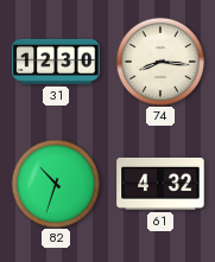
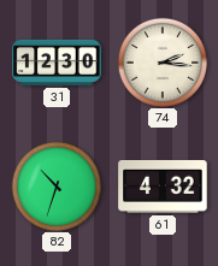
74: 8:16 -> 2:16
